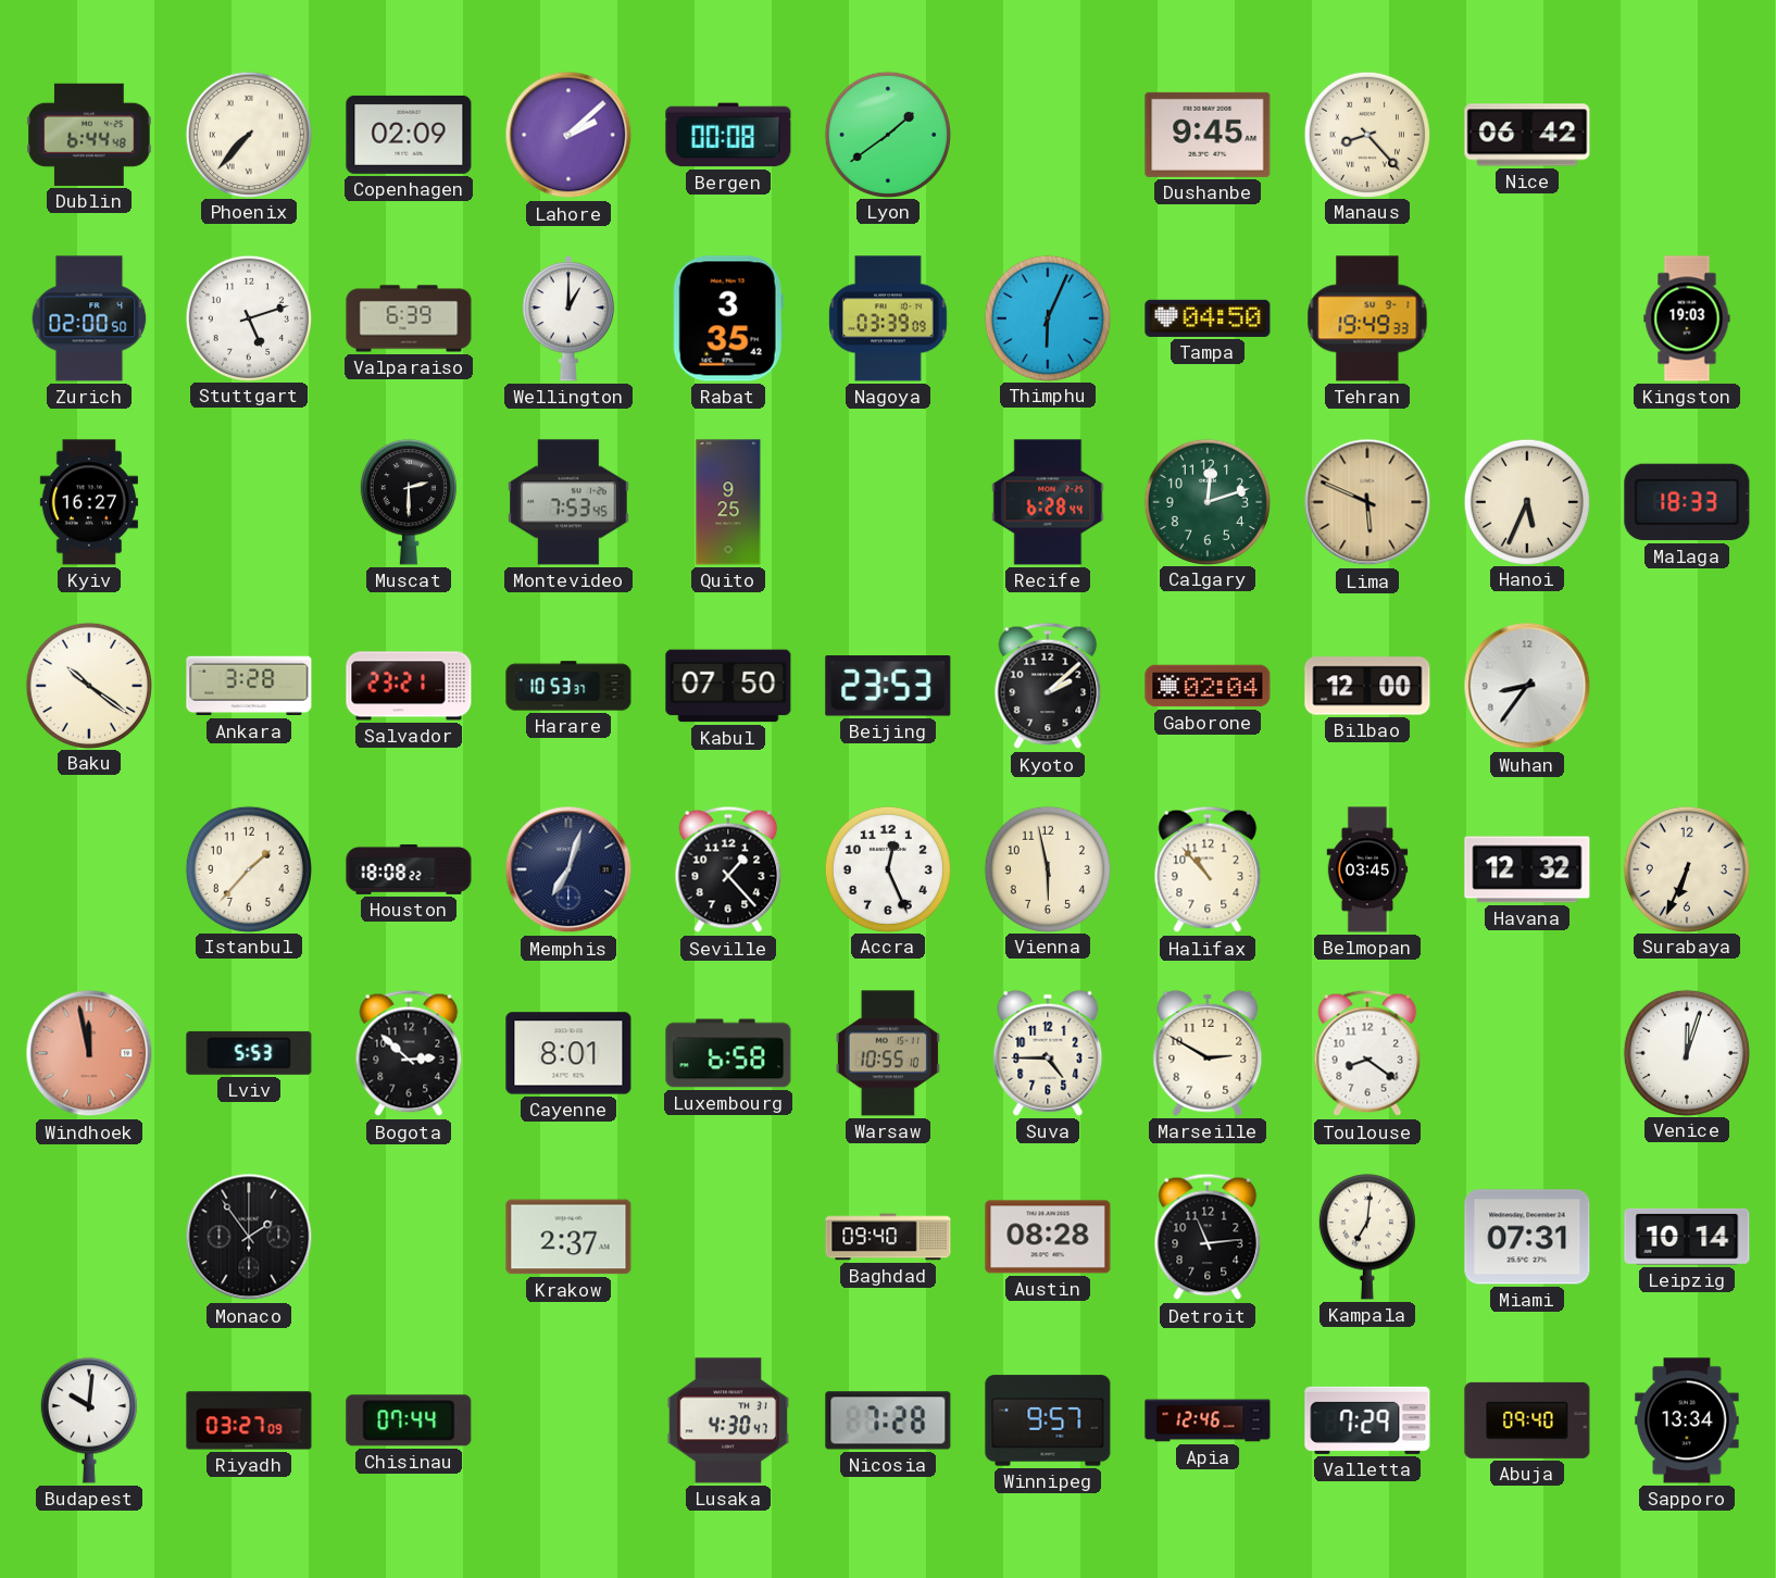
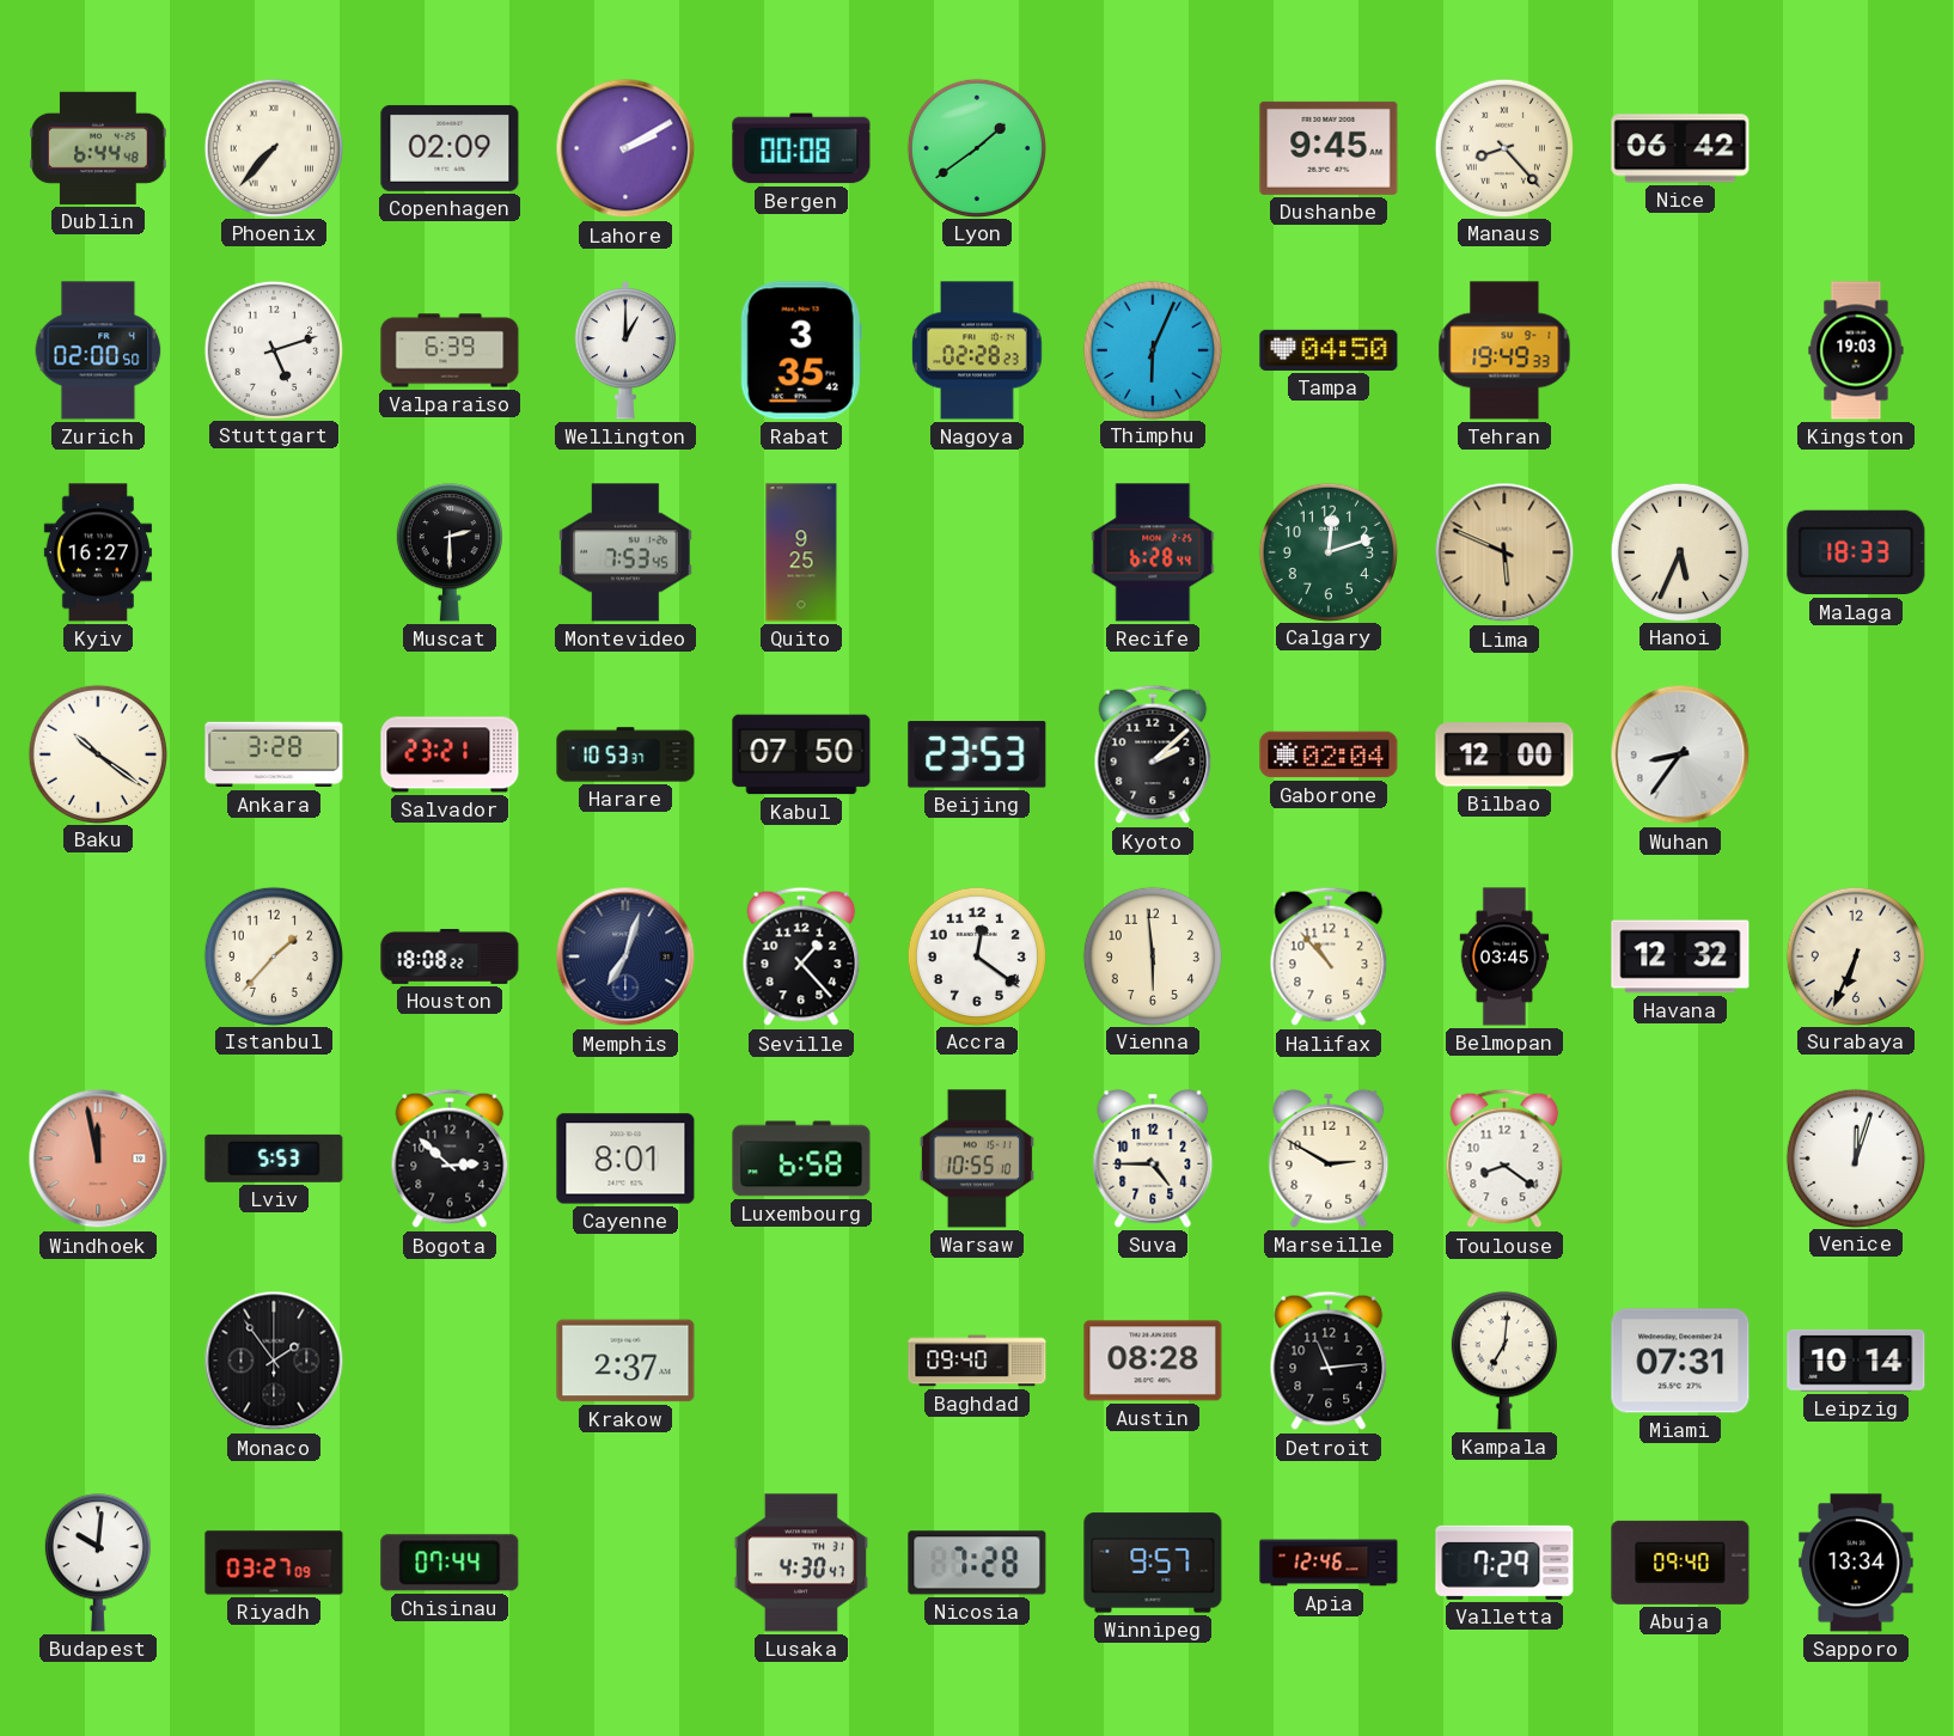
Lahore: 2:08 -> 2:10
Nagoya: 03:39 -> 02:28
Accra: 12:26 -> 12:21
Vienna: 5:58 -> 5:59
